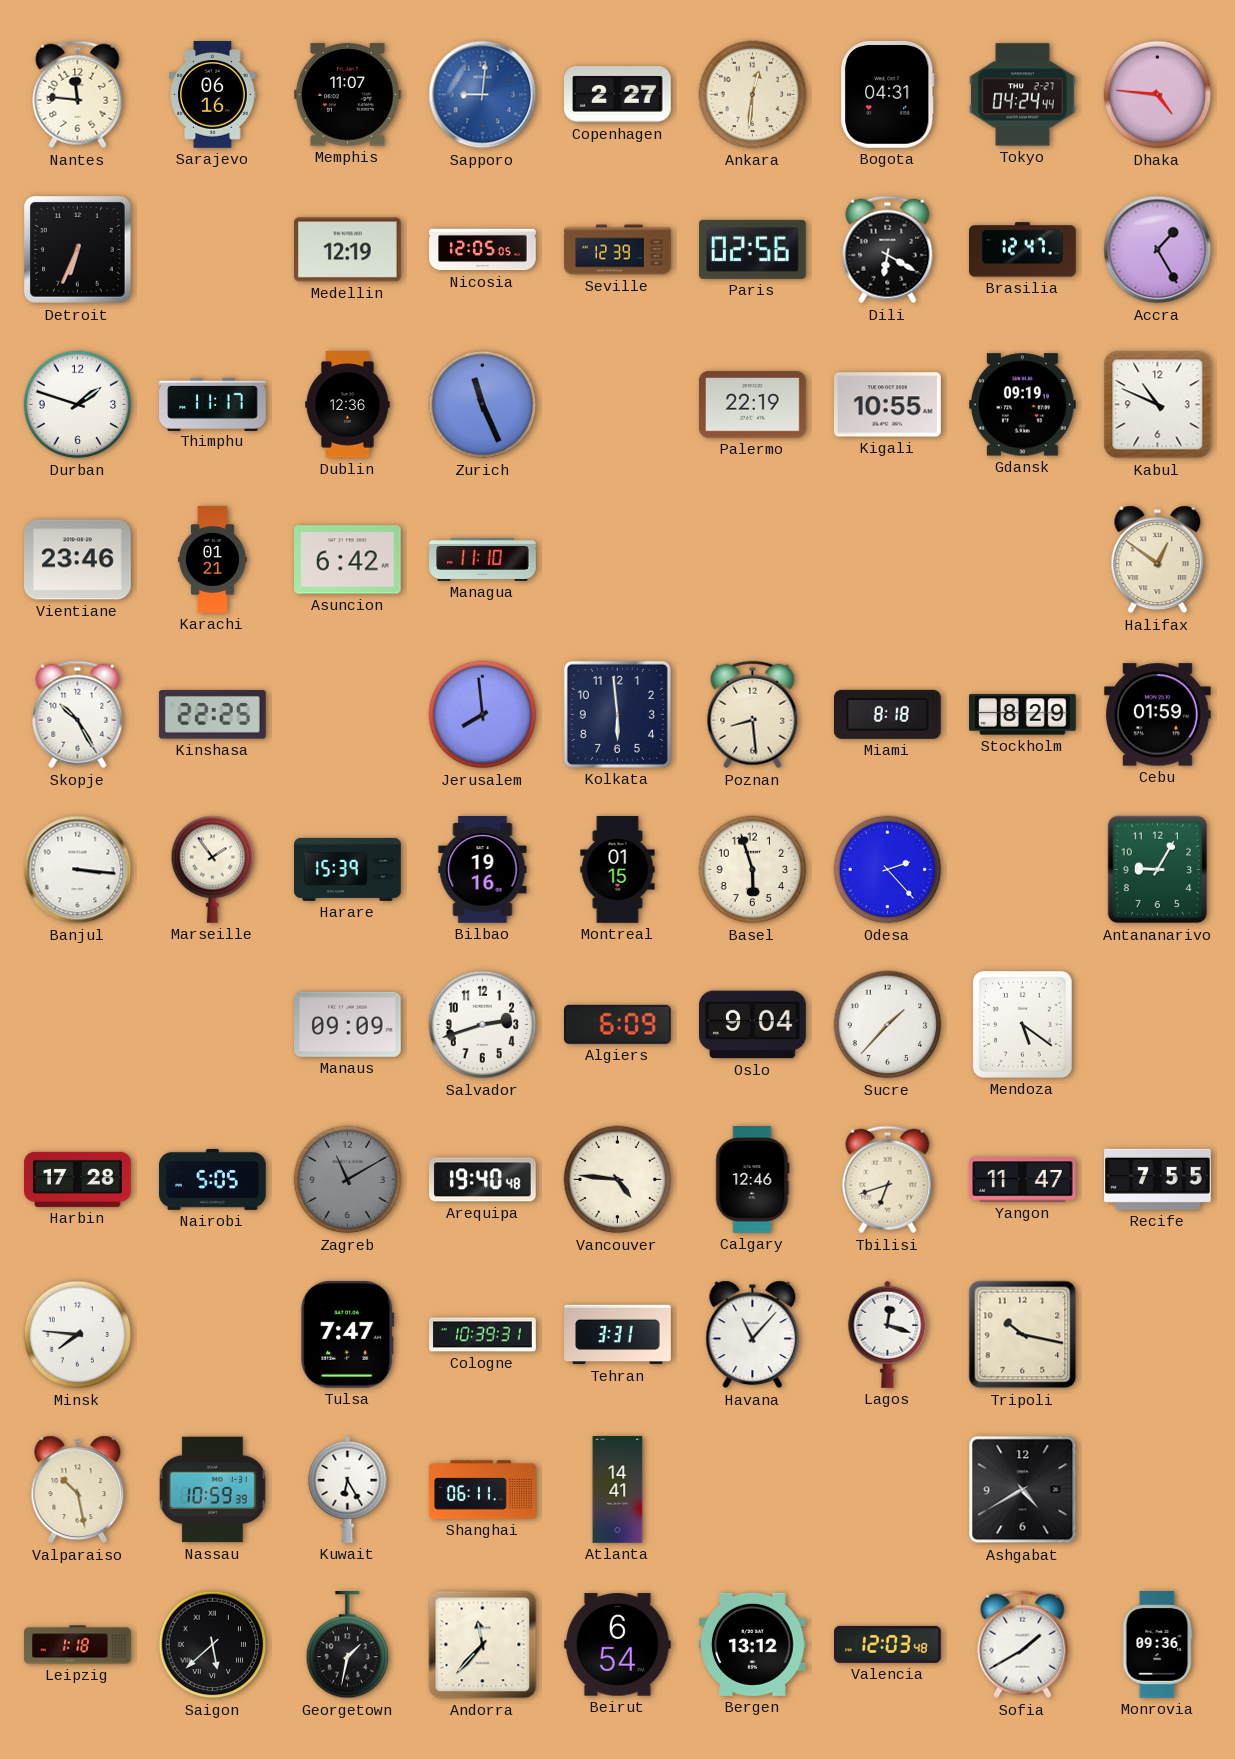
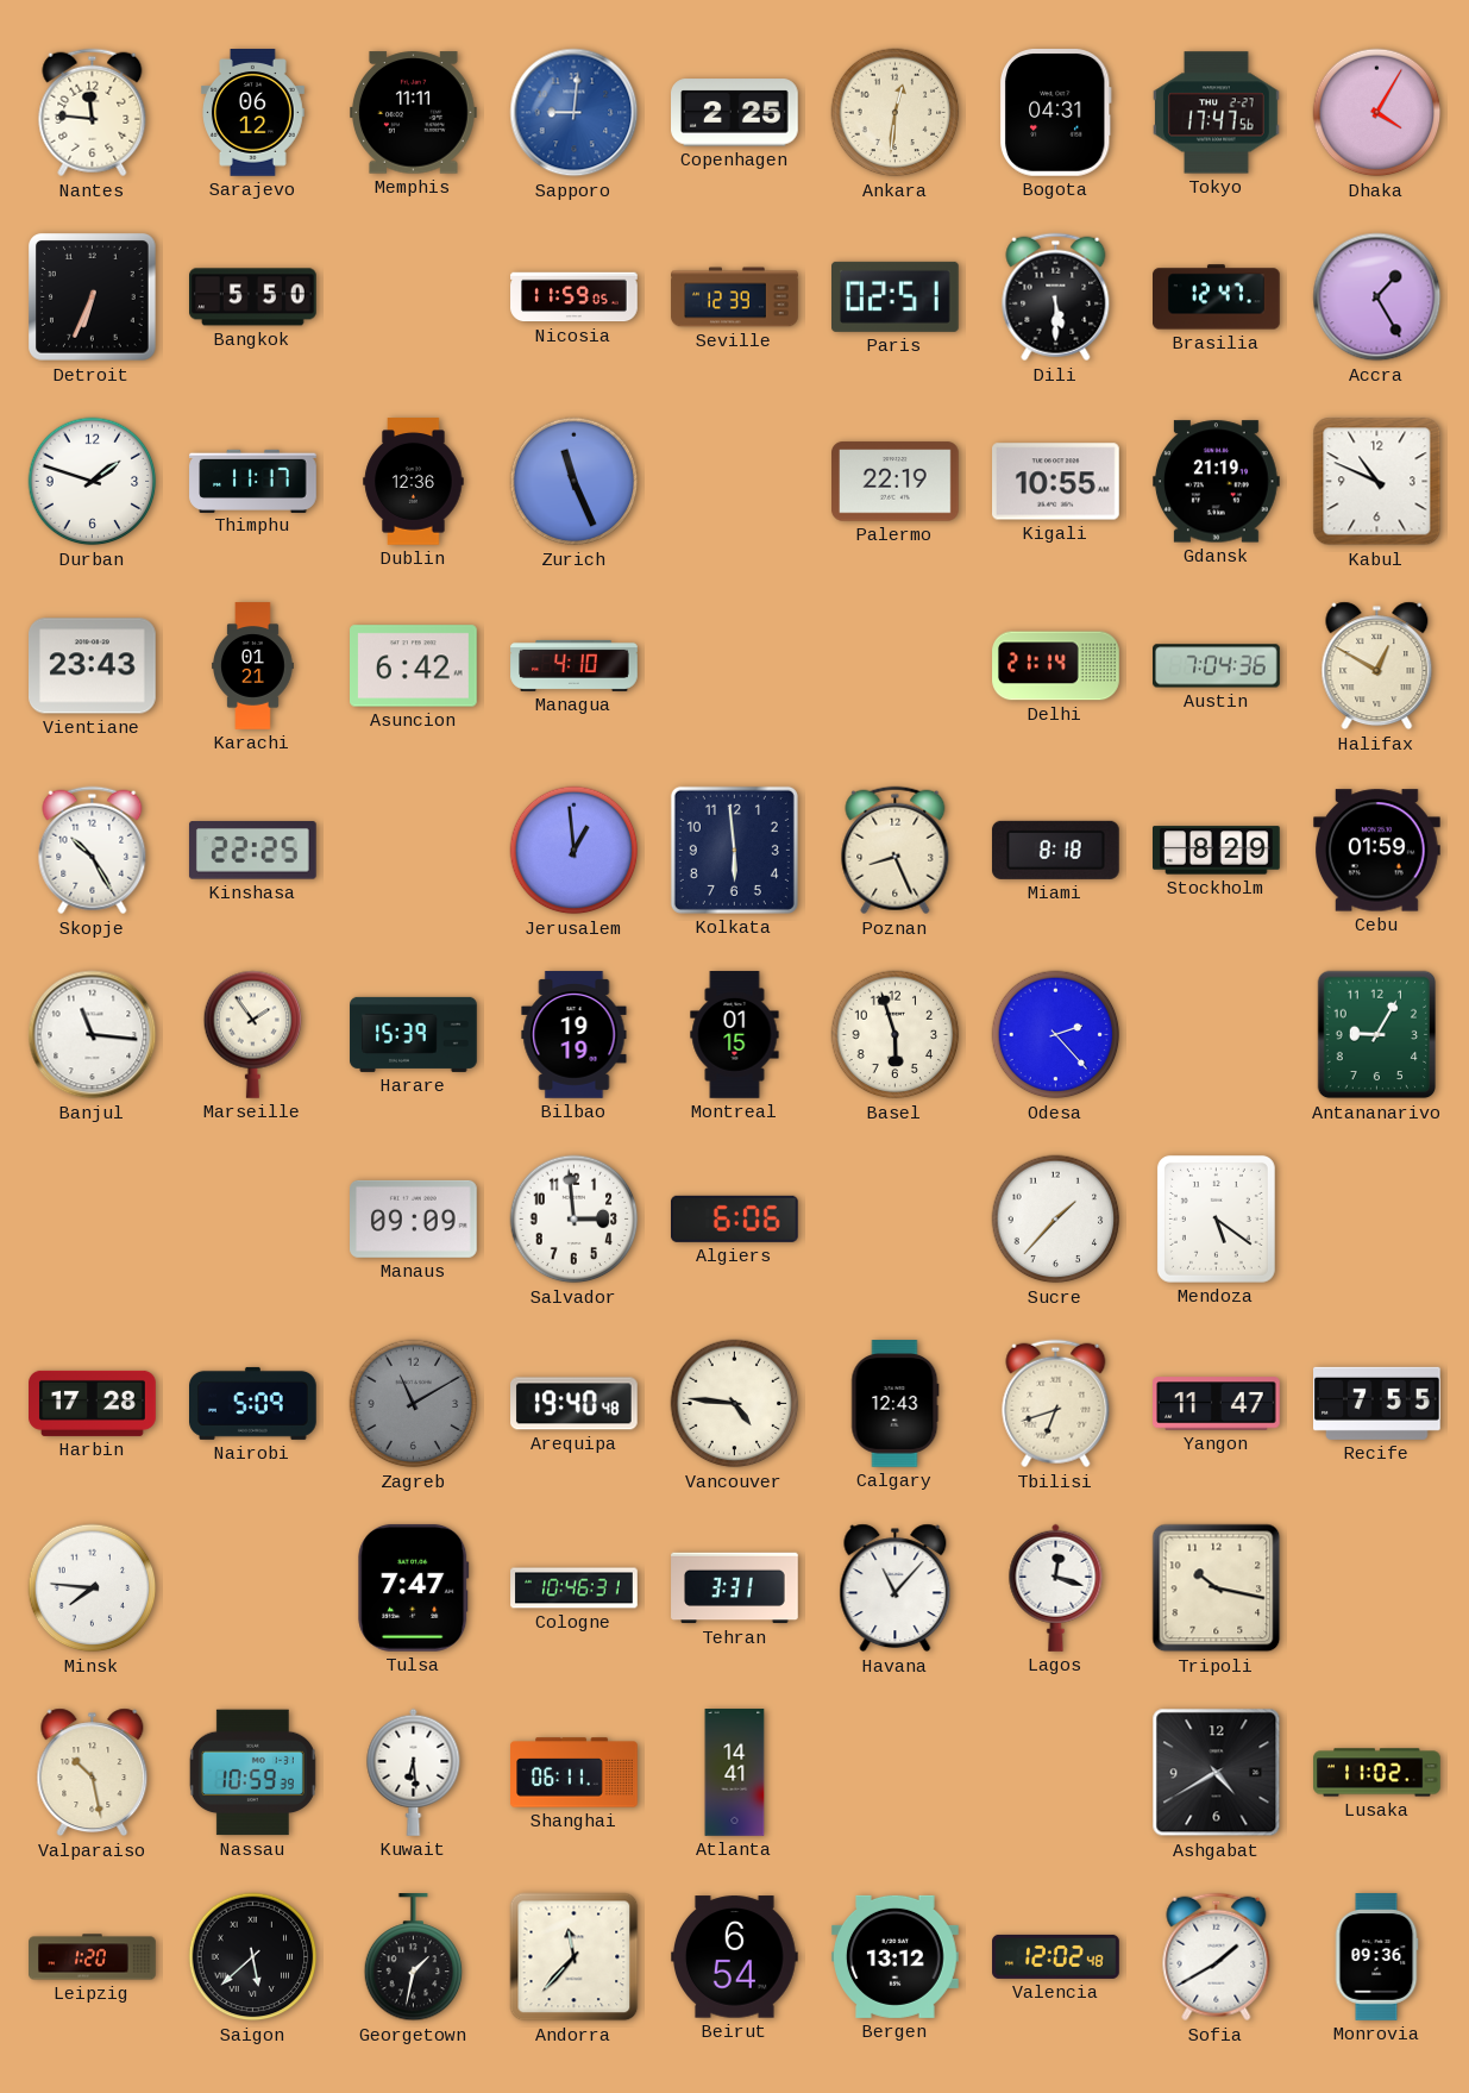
Sarajevo: 06:16 -> 06:12
Memphis: 11:07 -> 11:11
Copenhagen: 2:27 -> 2:25
Tokyo: 04:24 -> 17:47
Dhaka: 4:46 -> 4:05
Bangkok: none -> 5:50
Medellin: 12:19 -> none
Nicosia: 12:05 -> 11:59
Paris: 02:56 -> 02:51
Dili: 6:20 -> 5:30
Gdansk: 09:19 -> 21:19
Vientiane: 23:46 -> 23:43
Managua: 11:10 -> 4:10
Delhi: none -> 21:14
Austin: none -> 7:04
Halifax: 12:51 -> 12:50
Jerusalem: 7:59 -> 12:59
Poznan: 8:29 -> 8:26
Banjul: 3:16 -> 11:16
Bilbao: 19:16 -> 19:19
Salvador: 2:42 -> 2:59
Algiers: 6:09 -> 6:06
Oslo: 9:04 -> none
Nairobi: 5:05 -> 5:09
Calgary: 12:46 -> 12:43
Cologne: 10:39 -> 10:46
Kuwait: 6:25 -> 6:29
Lusaka: none -> 11:02
Leipzig: 1:18 -> 1:20
Valencia: 12:03 -> 12:02
